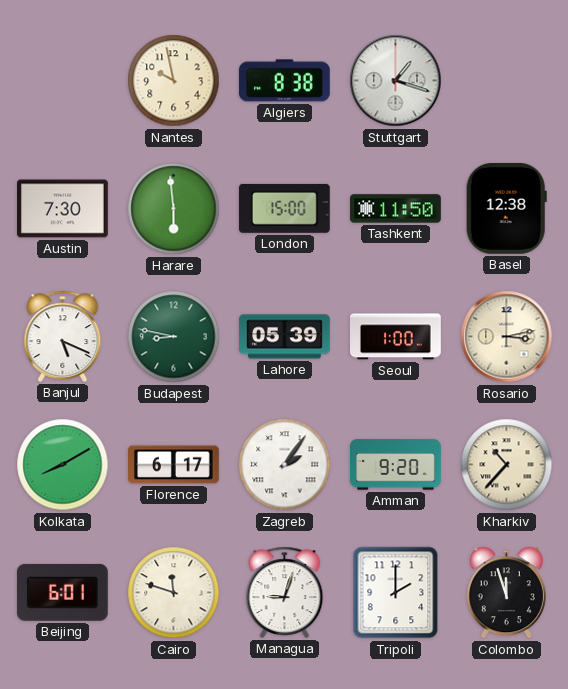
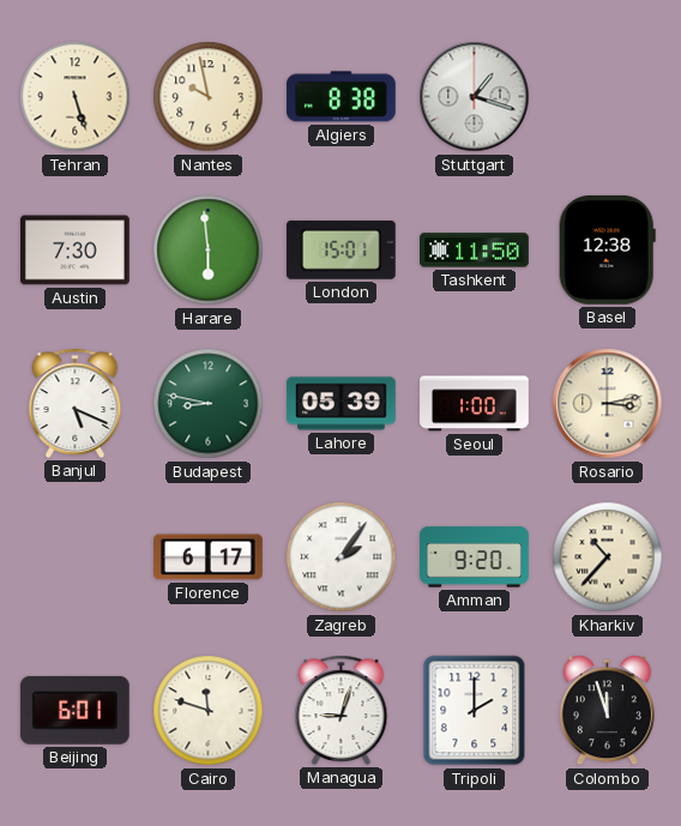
Tehran: none -> 5:27
London: 15:00 -> 15:01
Kolkata: 8:10 -> none
